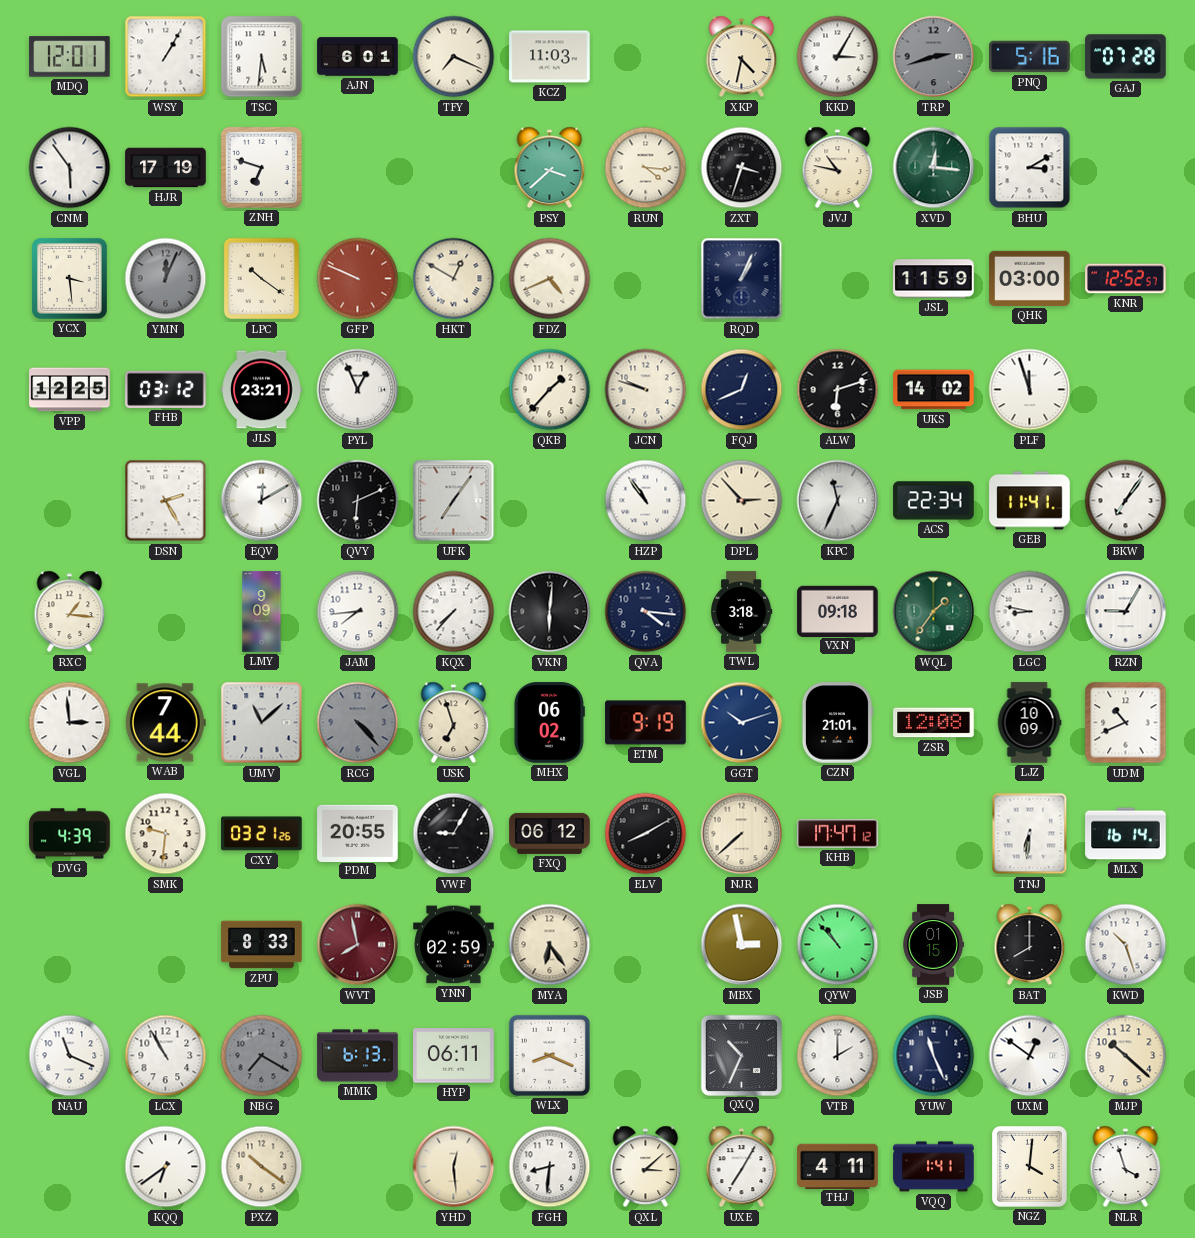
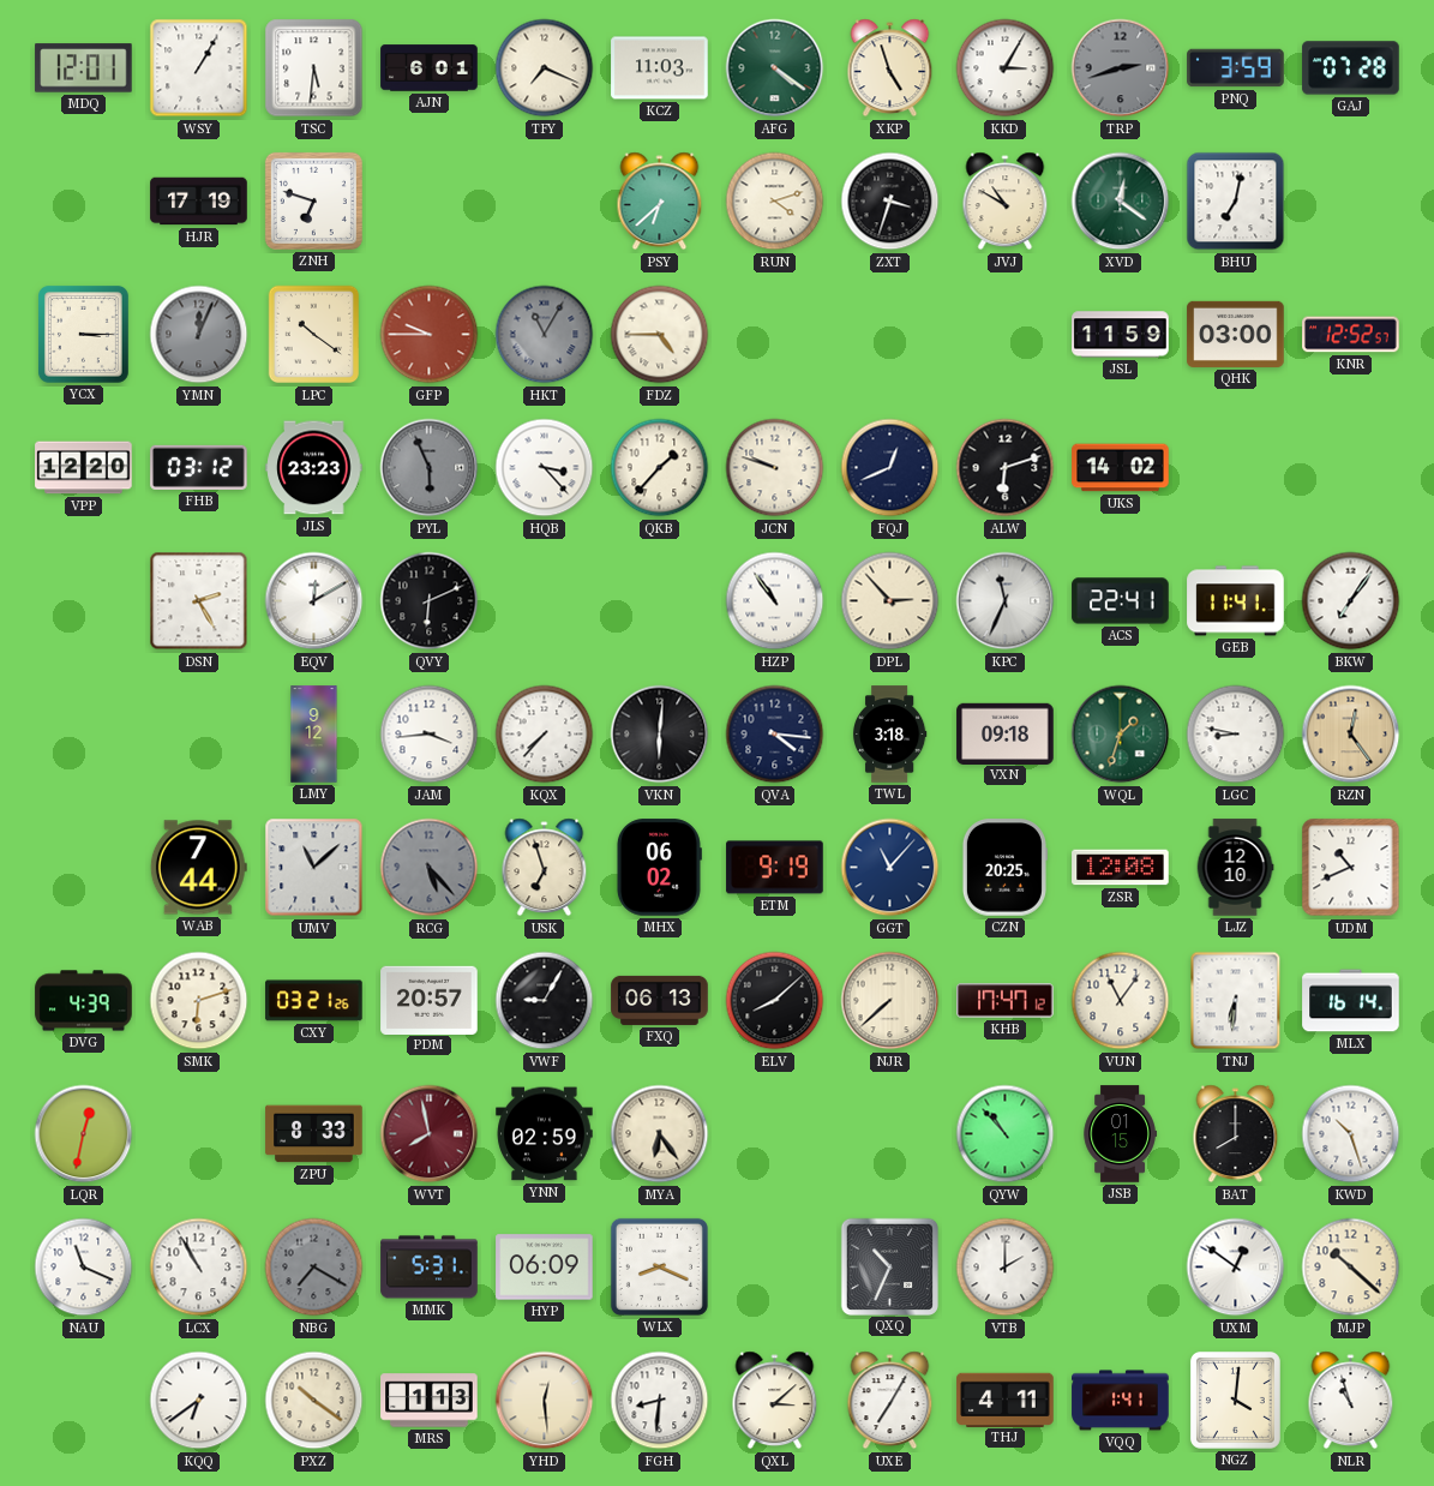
AFG: none -> 4:21
XKP: 4:32 -> 4:57
PNQ: 5:16 -> 3:59
CNM: 5:54 -> none
PSY: 3:38 -> 6:38
RUN: 4:16 -> 4:12
JVJ: 10:47 -> 10:50
XVD: 12:16 -> 12:21
BHU: 3:10 -> 7:02
YCX: 3:29 -> 3:15
GFP: 9:49 -> 9:45
HKT: 12:50 -> 11:05
HKT dial: cream -> grey
FDZ: 4:41 -> 4:45
RQD: 1:04 -> none
VPP: 12:25 -> 12:20
JLS: 23:21 -> 23:23
PYL: 12:56 -> 5:56
PYL dial: white -> grey
HQB: none -> 3:23
PLF: 11:57 -> none
UFK: 7:06 -> none
ACS: 22:34 -> 22:41
RXC: 1:16 -> none
LMY: 9:09 -> 9:12
JAM: 7:44 -> 3:44
WQL: 1:36 -> 1:33
RZN: 9:05 -> 12:24
RZN dial: white -> champagne
VGL: 2:59 -> none
RCG: 4:23 -> 5:23
GGT: 10:12 -> 11:07
CZN: 21:01 -> 20:25
LJZ: 10:09 -> 12:10
SMK: 9:31 -> 6:12
PDM: 20:55 -> 20:57
FXQ: 06:12 -> 06:13
ELV: 8:10 -> 8:08
VUN: none -> 11:06
LQR: none -> 12:32
MBX: 2:58 -> none
MMK: 6:13 -> 5:31
HYP: 06:11 -> 06:09
YUW: 11:26 -> none
MRS: none -> 1:13
NLR: 3:57 -> 10:57
